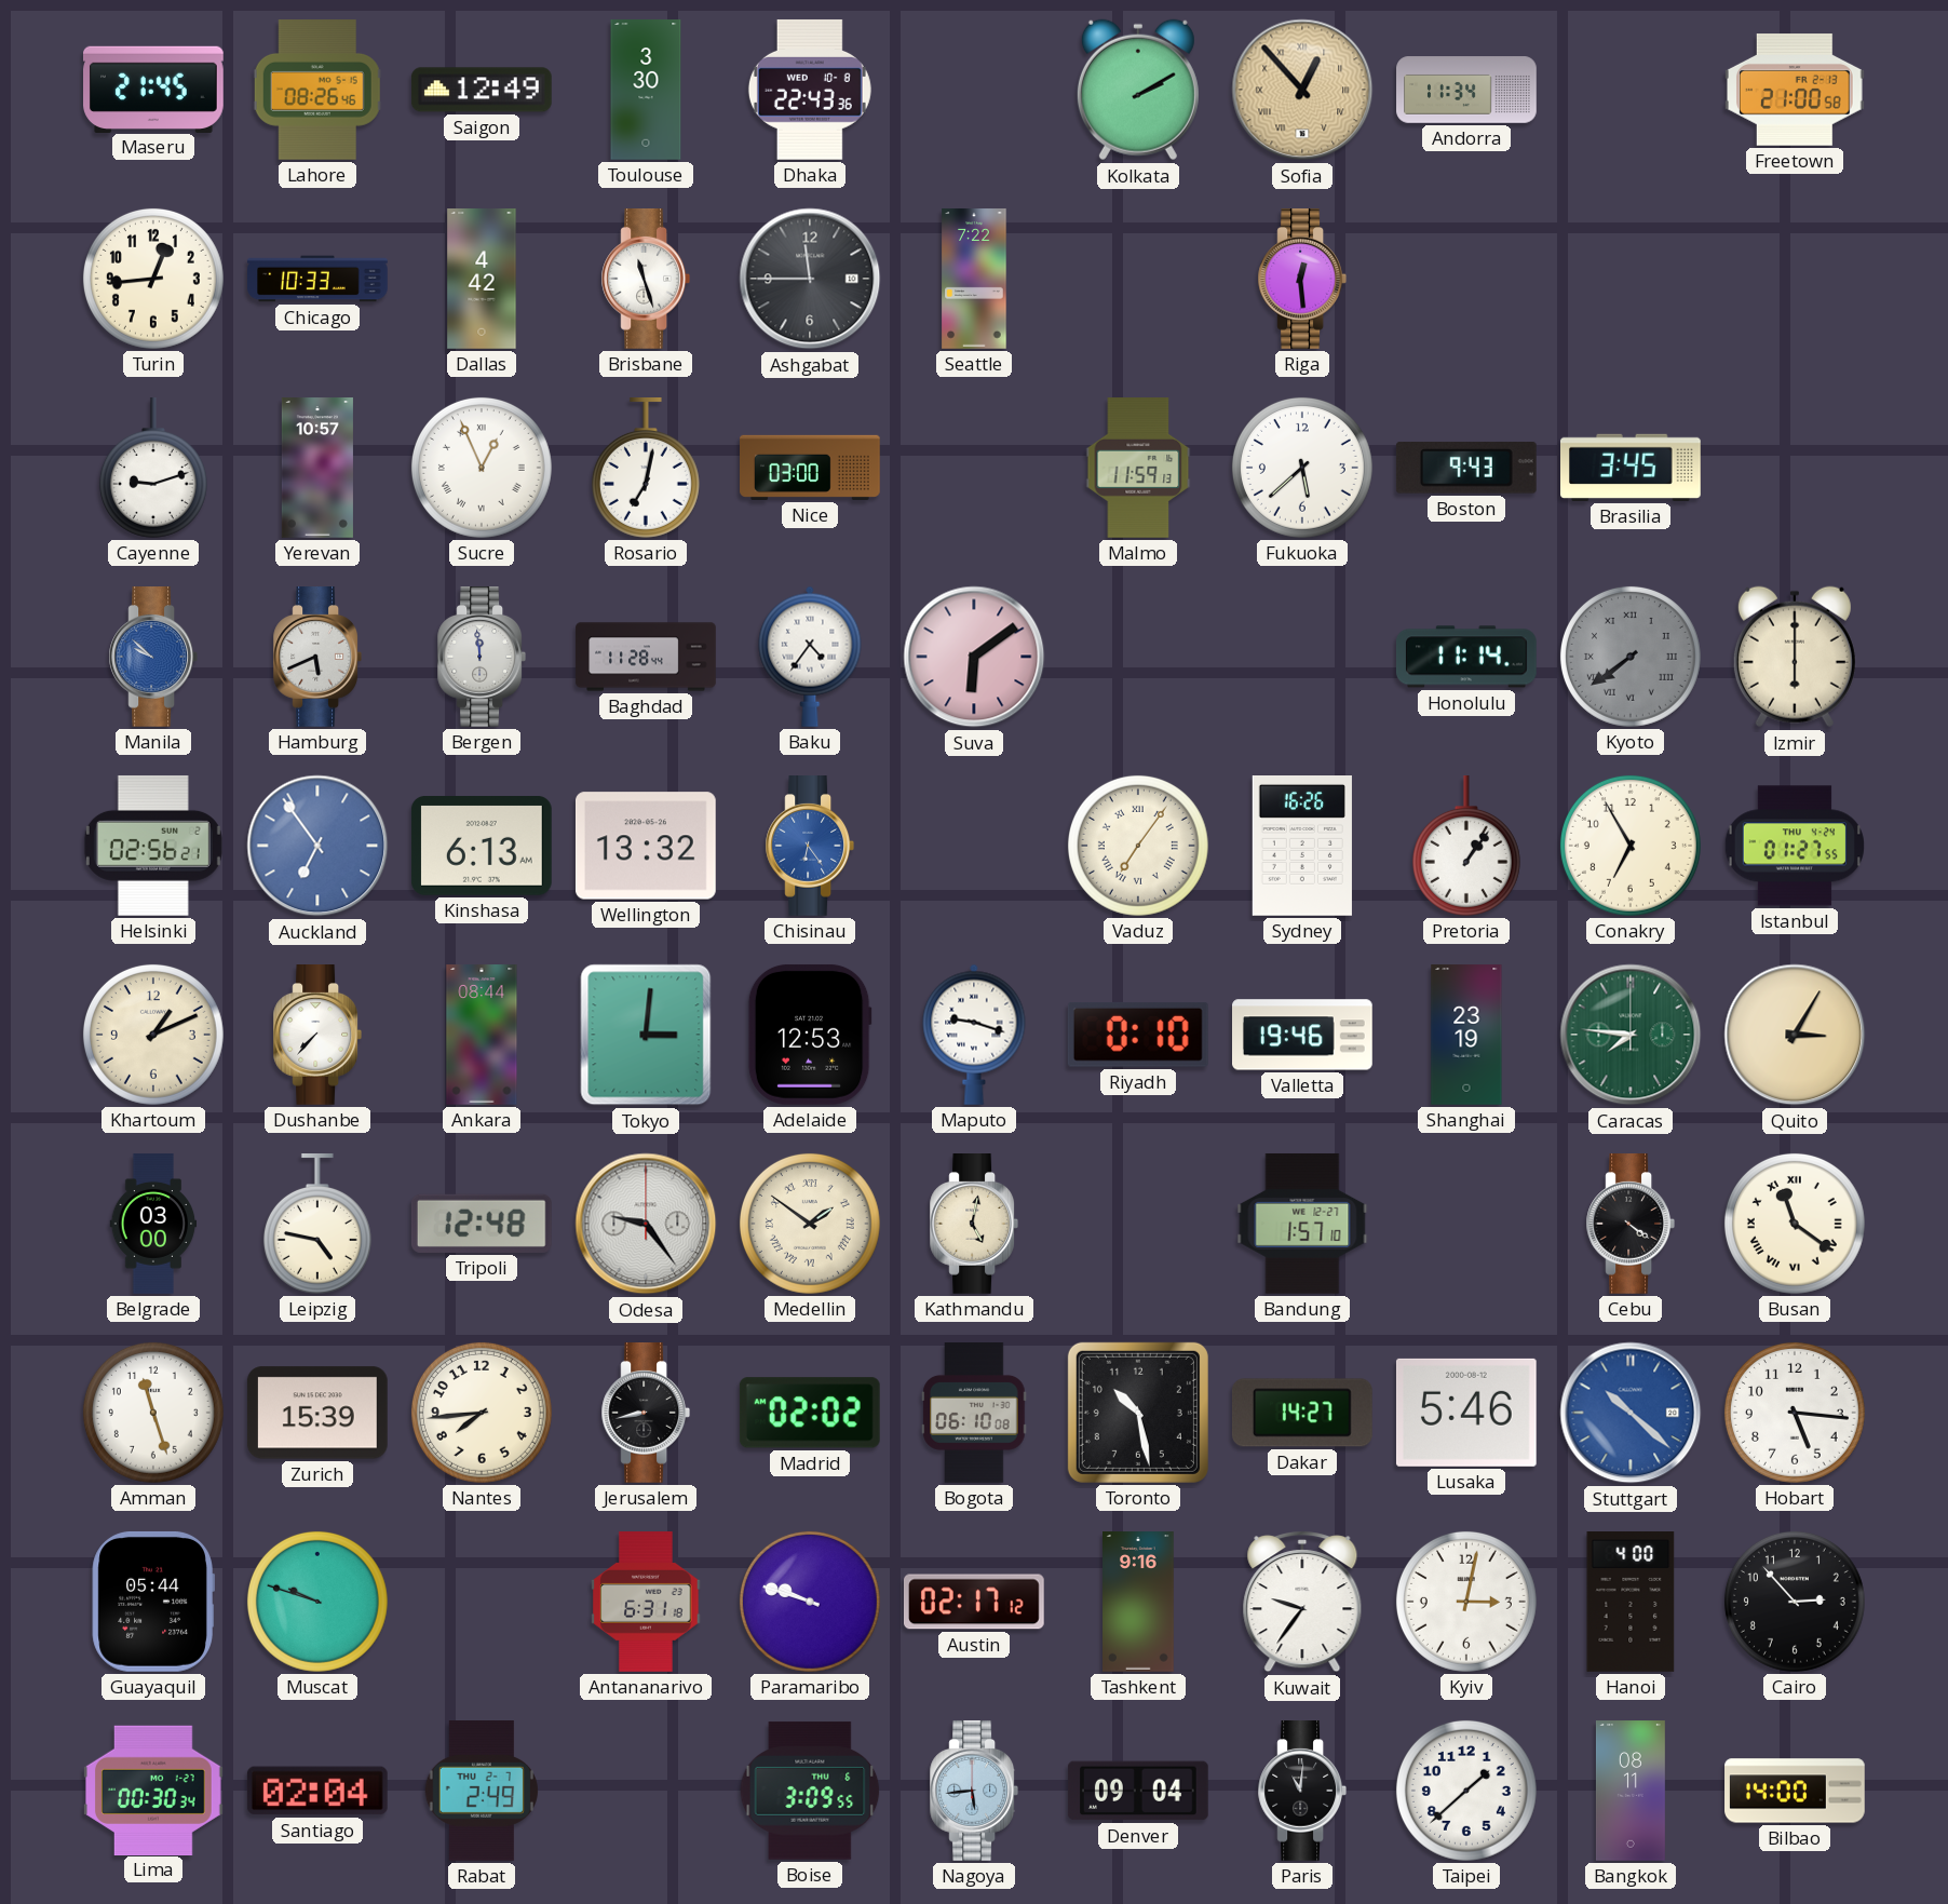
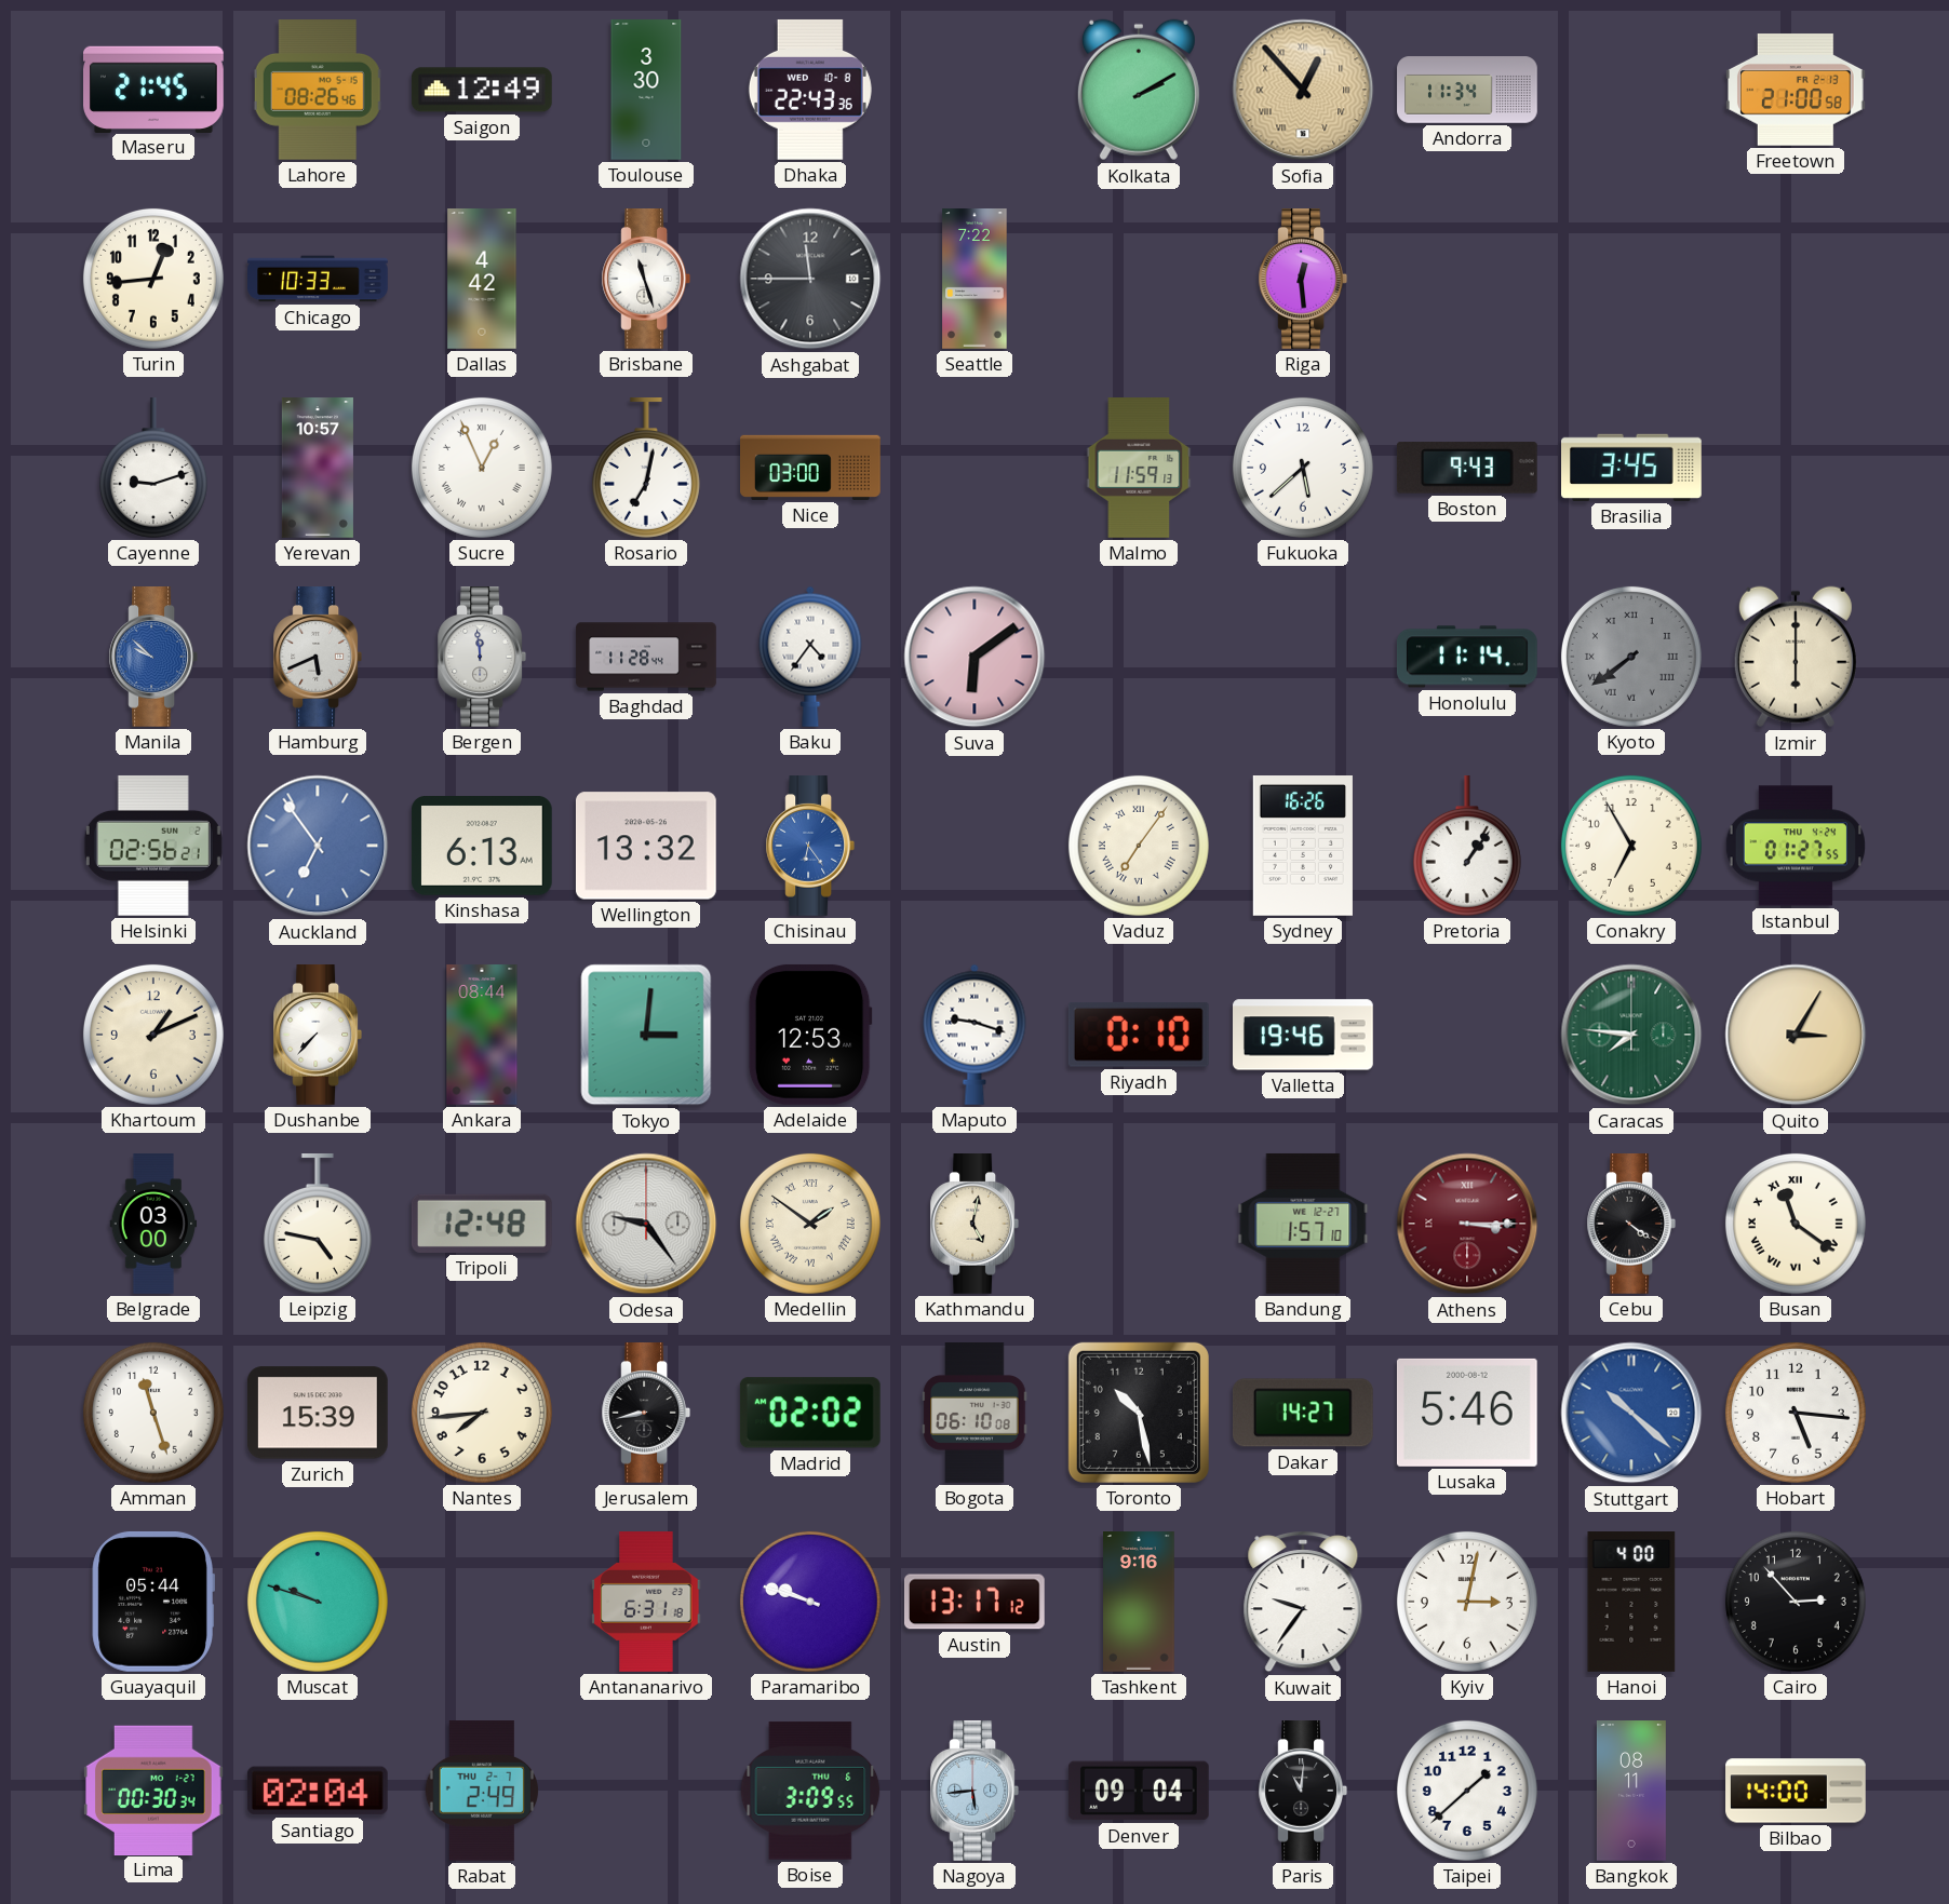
Shanghai: 23:19 -> none
Athens: none -> 3:15
Austin: 02:17 -> 13:17
